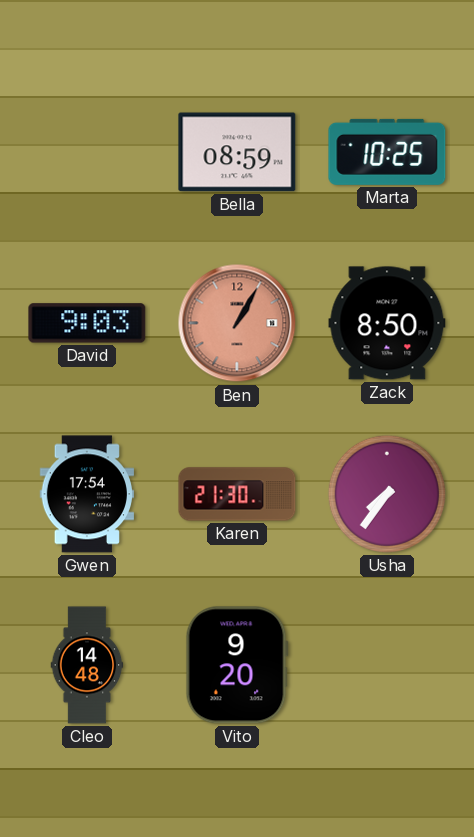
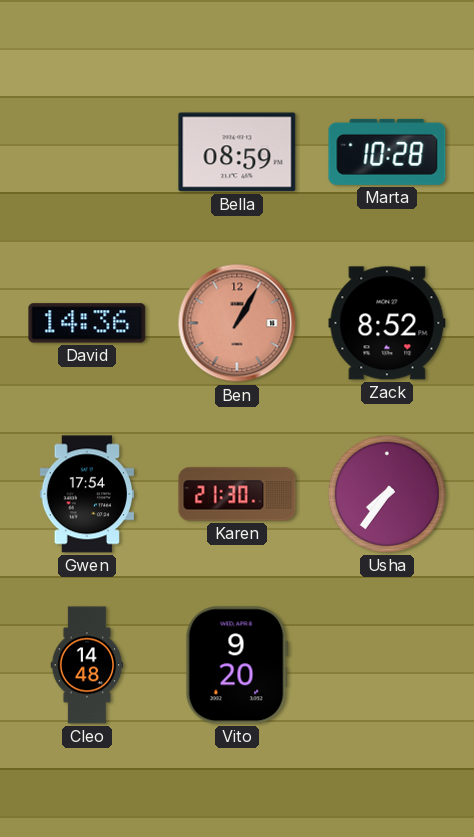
Marta: 10:25 -> 10:28
David: 9:03 -> 14:36
Zack: 8:50 -> 8:52
